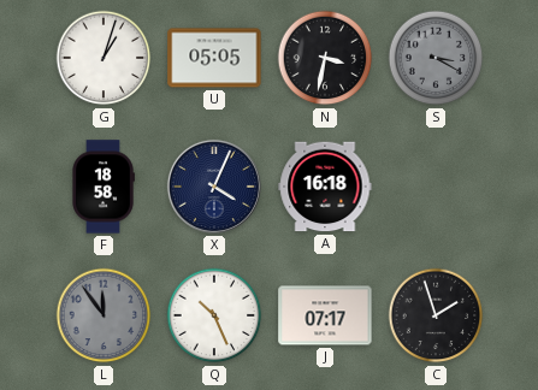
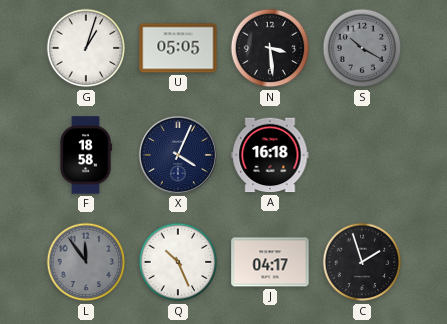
N: 3:32 -> 3:29
S: 3:20 -> 10:20
J: 07:17 -> 04:17
